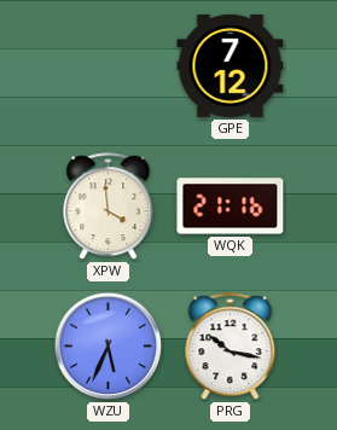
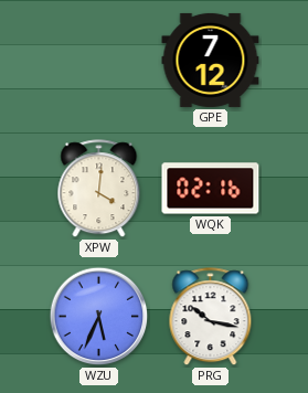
XPW: 3:59 -> 4:01
WQK: 21:16 -> 02:16
